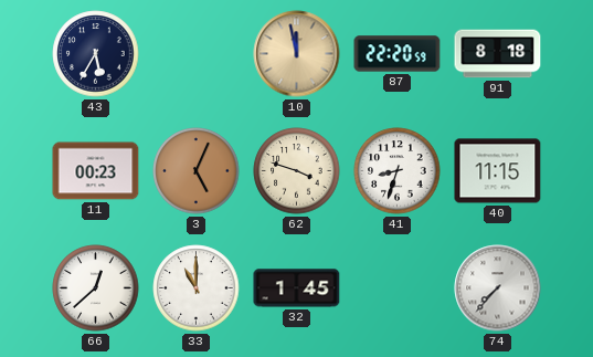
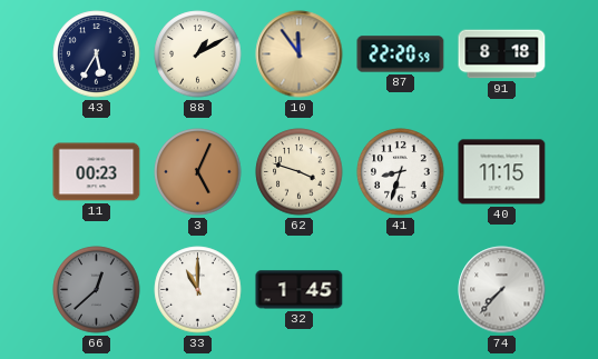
88: none -> 1:10
10: 11:58 -> 11:54
66 dial: white -> grey
